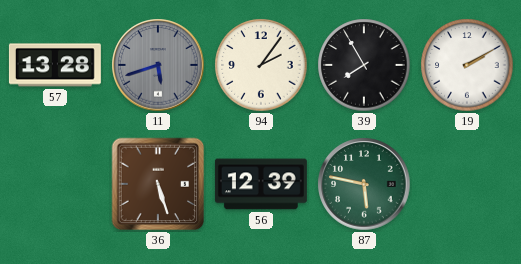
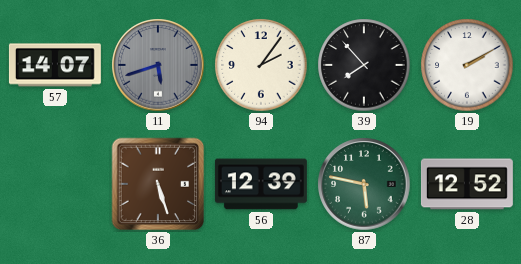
57: 13:28 -> 14:07
39: 7:55 -> 7:53
28: none -> 12:52
